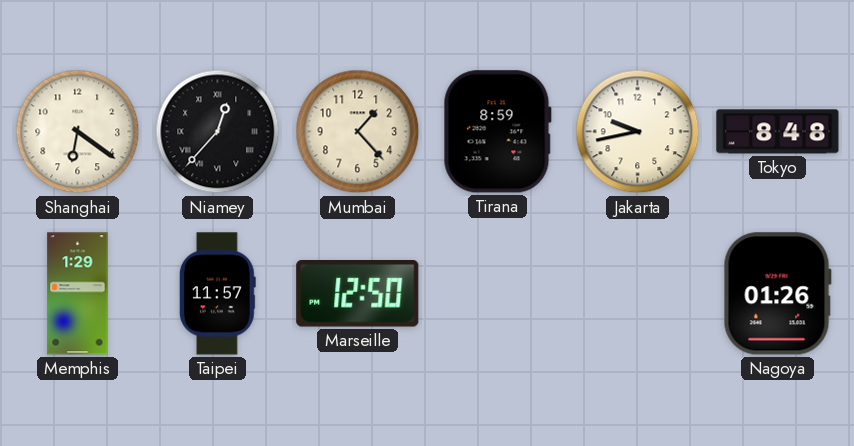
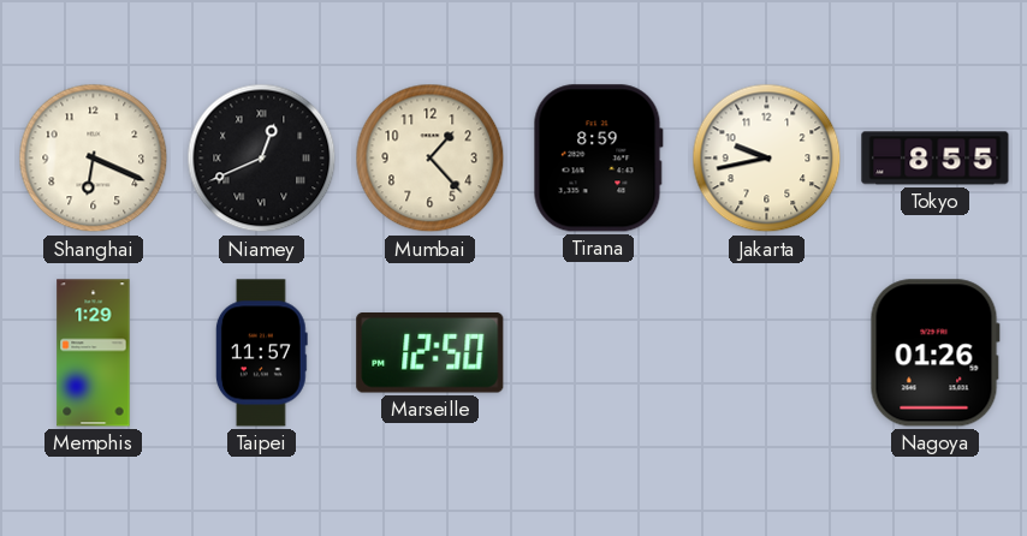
Shanghai: 6:21 -> 6:19
Niamey: 12:37 -> 12:41
Tokyo: 8:48 -> 8:55
